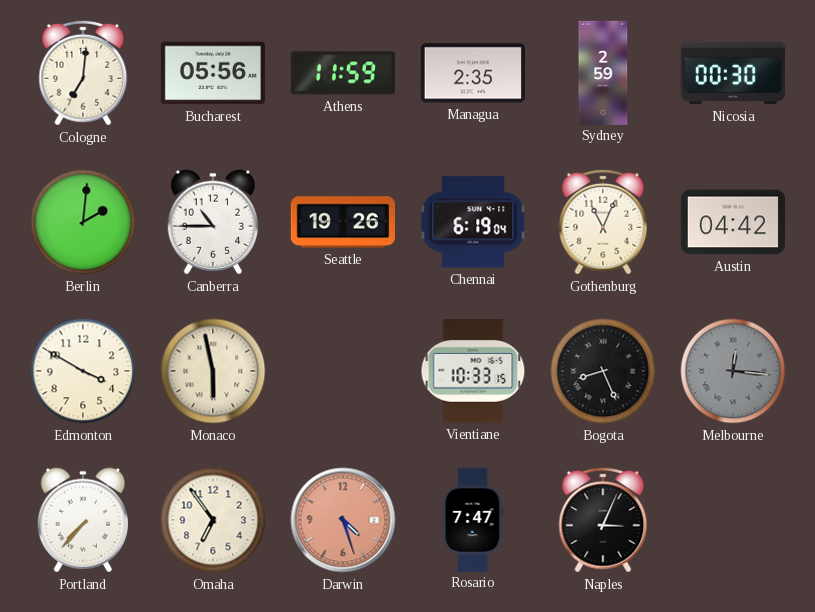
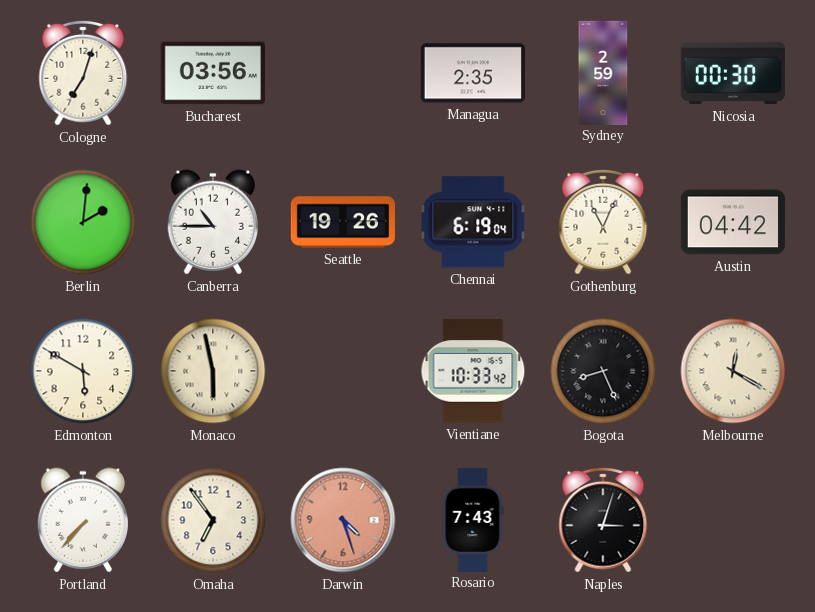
Cologne: 7:01 -> 7:03
Bucharest: 05:56 -> 03:56
Athens: 11:59 -> none
Edmonton: 3:50 -> 5:50
Vientiane: 10:33:15 -> 10:33:42
Melbourne: 12:16 -> 12:20
Melbourne dial: grey -> cream
Rosario: 7:47 -> 7:43
Naples: 3:04 -> 3:03
